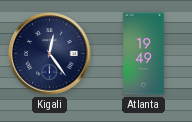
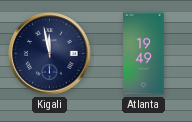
Kigali: 12:24 -> 11:58
